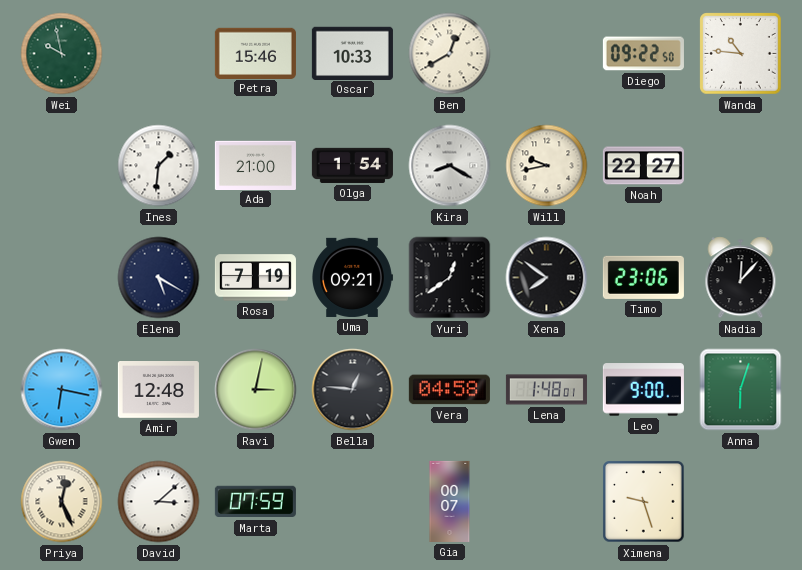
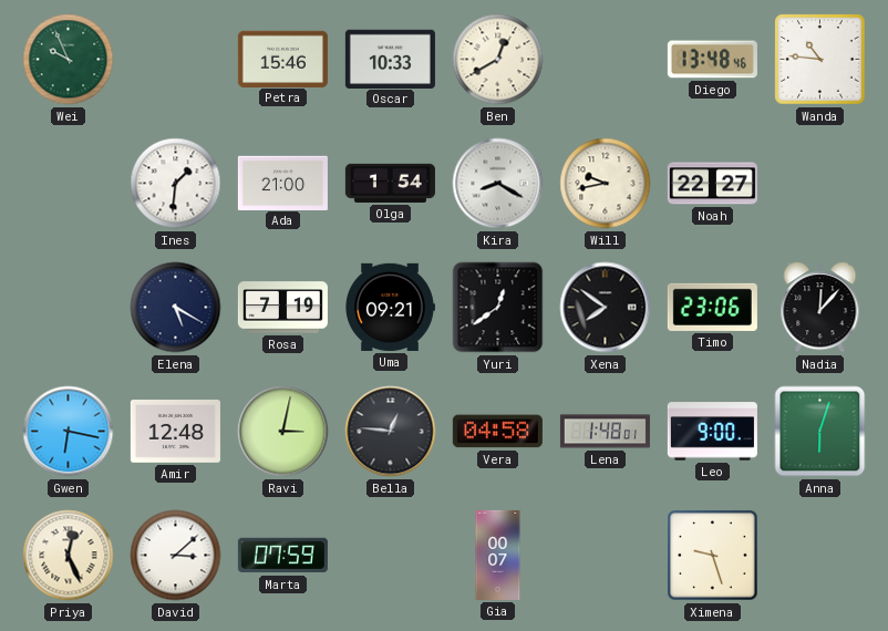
Wei: 9:58 -> 9:56
Diego: 09:22 -> 13:48
